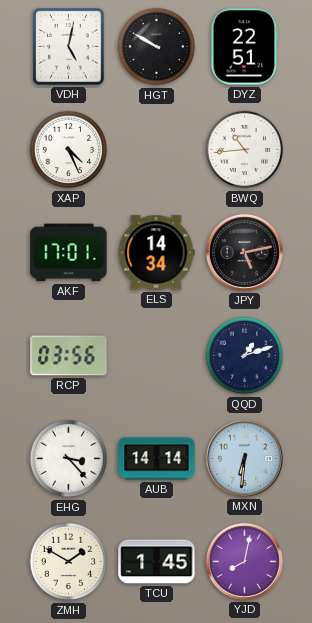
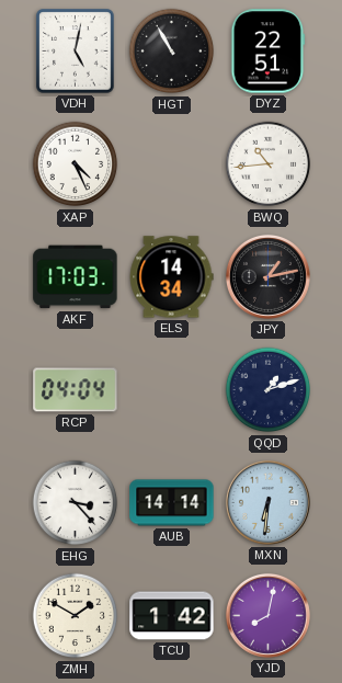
HGT: 9:50 -> 10:55
AKF: 17:01 -> 17:03
JPY: 5:13 -> 1:13
RCP: 03:56 -> 04:04
TCU: 1:45 -> 1:42
